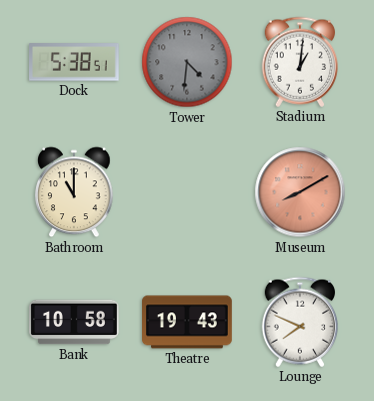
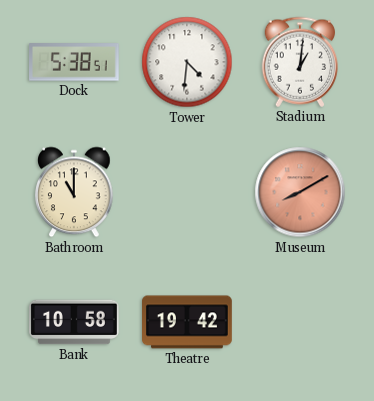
Tower dial: grey -> white
Theatre: 19:43 -> 19:42
Lounge: 7:49 -> none
